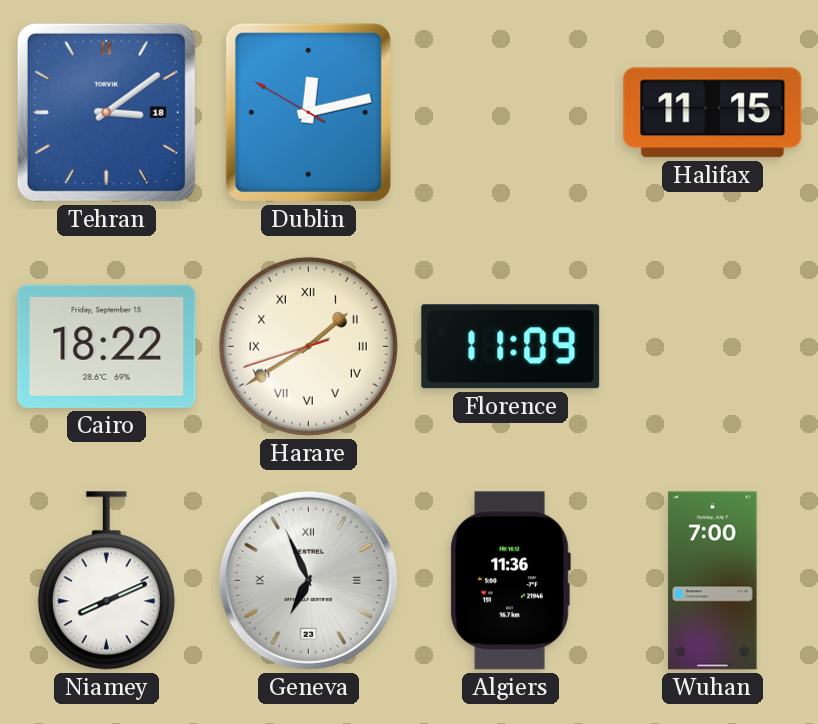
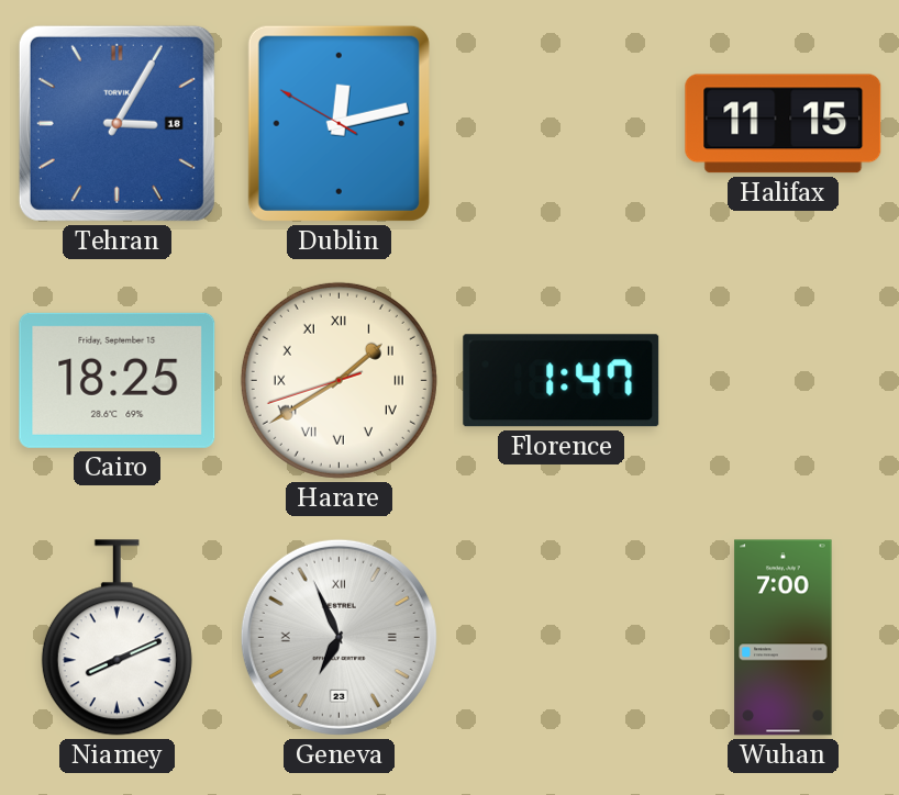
Tehran: 3:09 -> 3:05
Cairo: 18:22 -> 18:25
Florence: 11:09 -> 1:47
Algiers: 11:36 -> none
